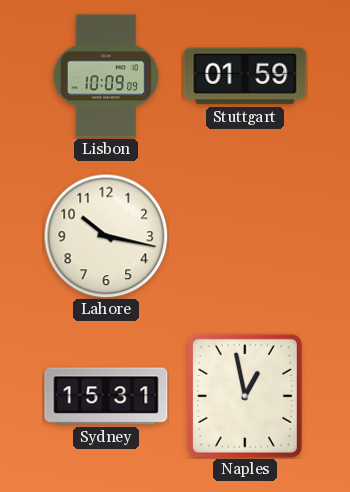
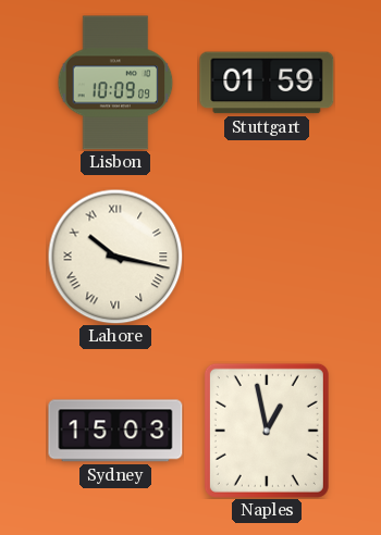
Lahore numerals: Arabic -> Roman
Sydney: 15:31 -> 15:03
